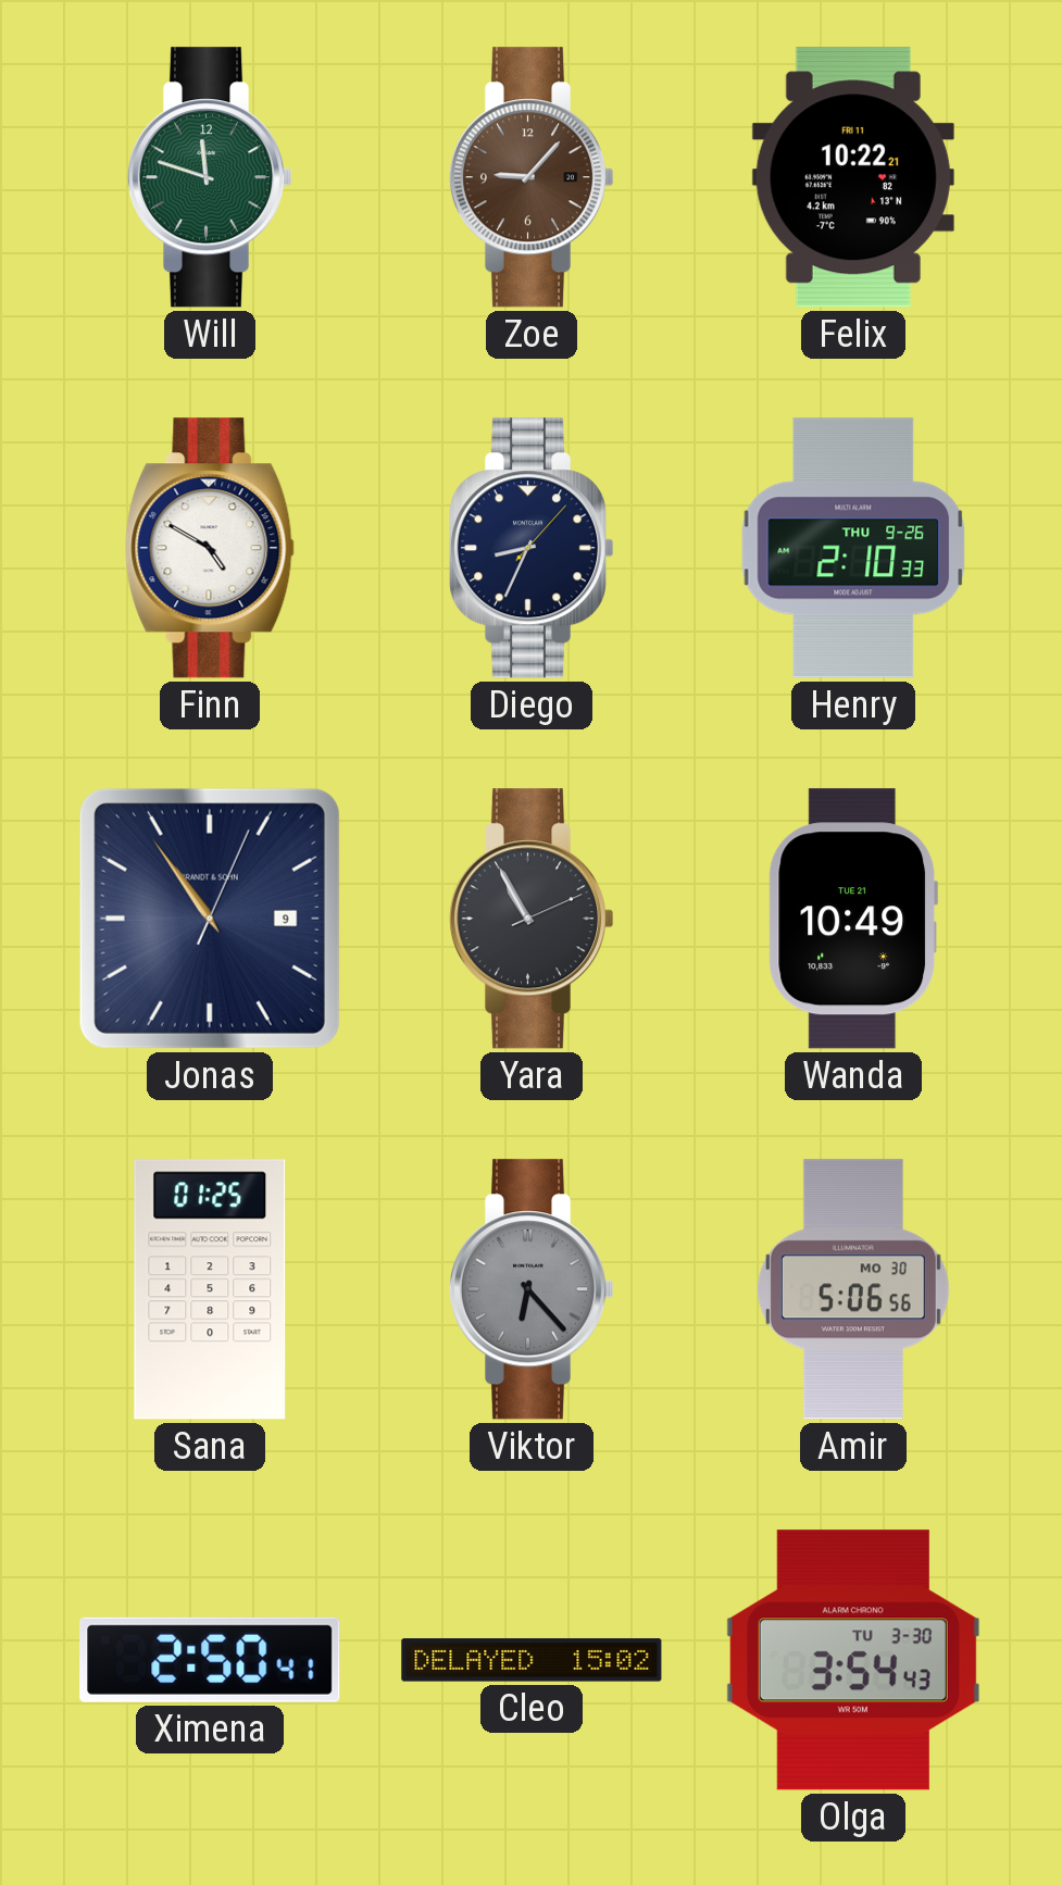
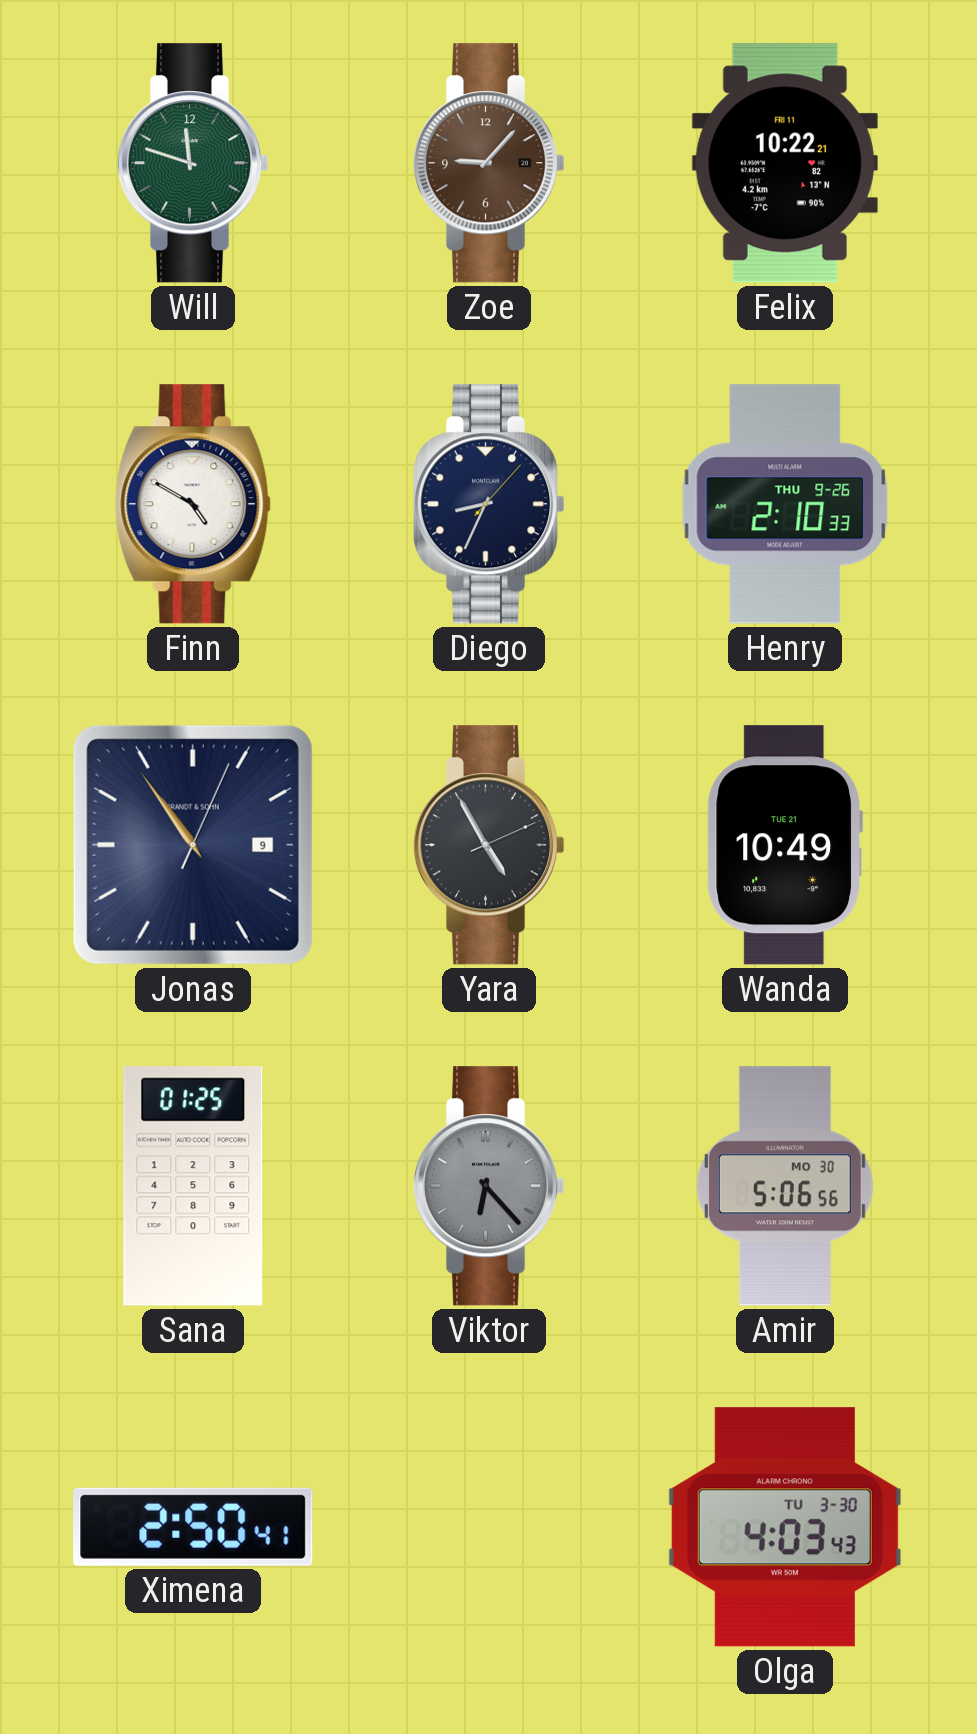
Yara: 10:55 -> 4:55
Cleo: 15:02 -> none
Olga: 3:54 -> 4:03
